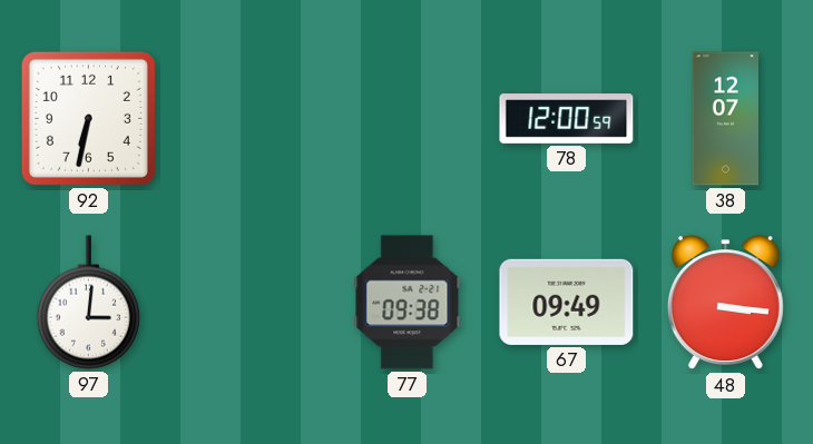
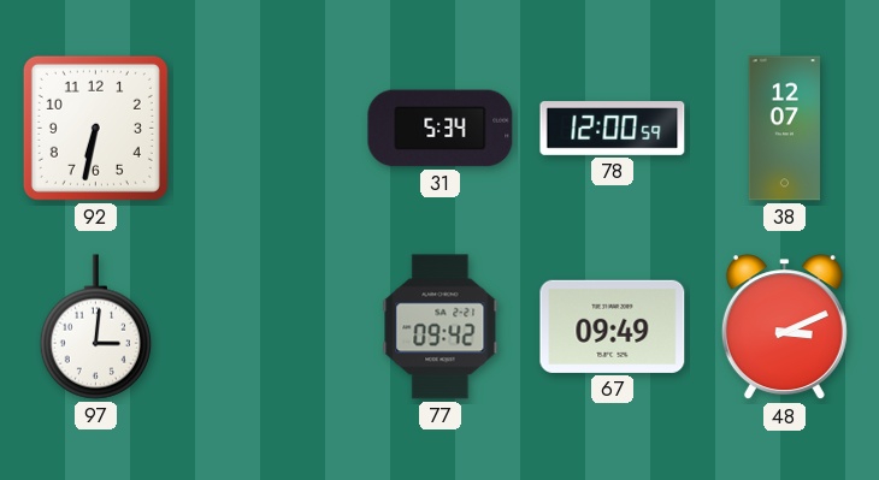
31: none -> 5:34
77: 09:38 -> 09:42
48: 3:16 -> 3:11
